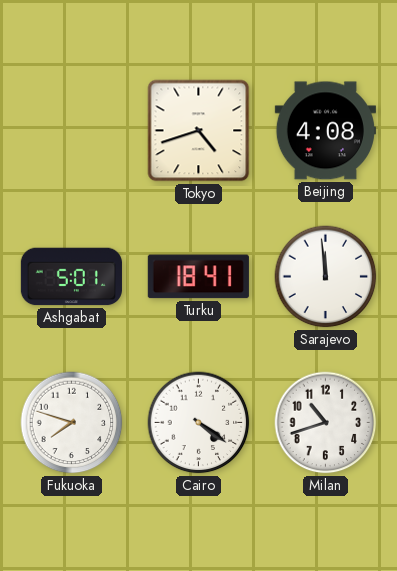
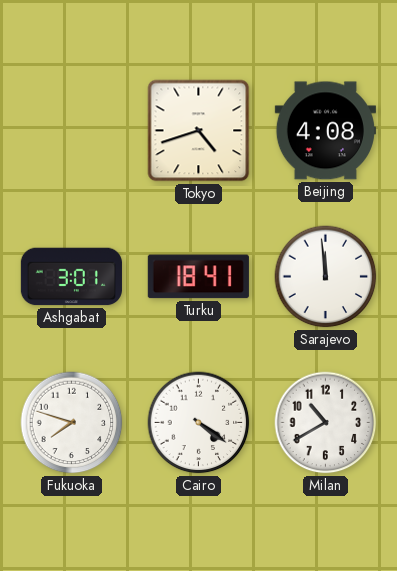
Ashgabat: 5:01 -> 3:01
Milan: 10:42 -> 10:40
